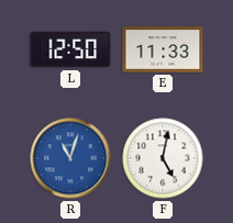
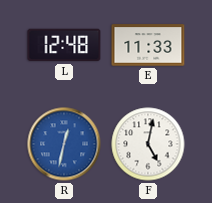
L: 12:50 -> 12:48
R: 11:03 -> 12:32
